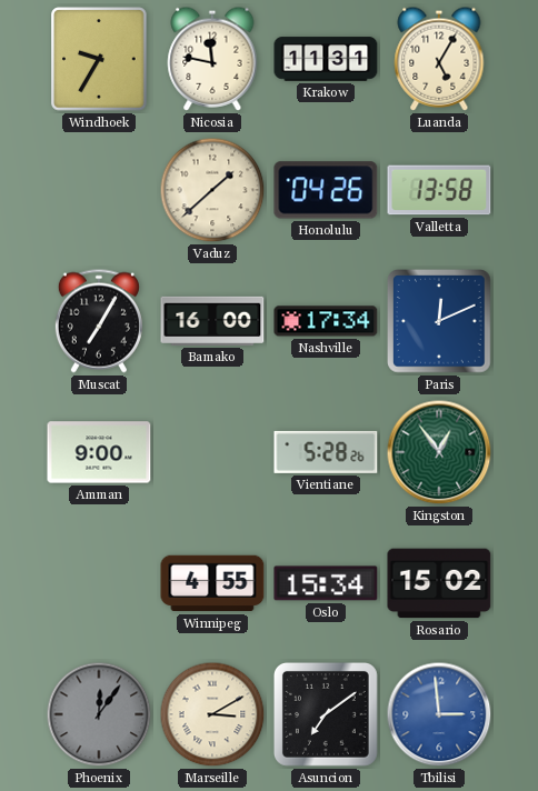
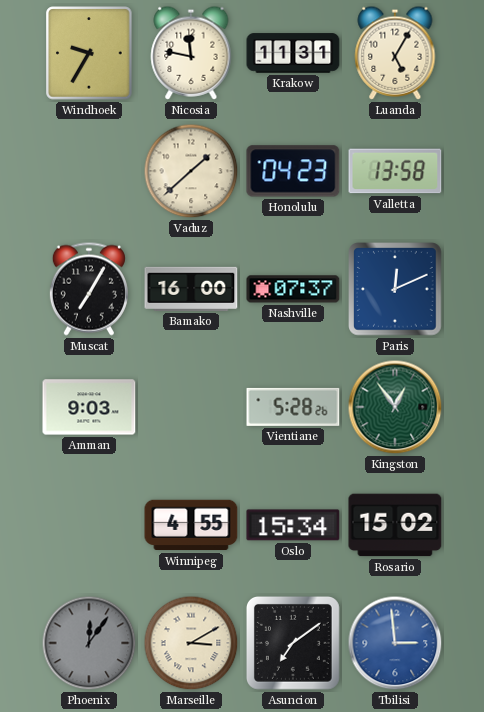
Honolulu: 04:26 -> 04:23
Nashville: 17:34 -> 07:37
Amman: 9:00 -> 9:03
